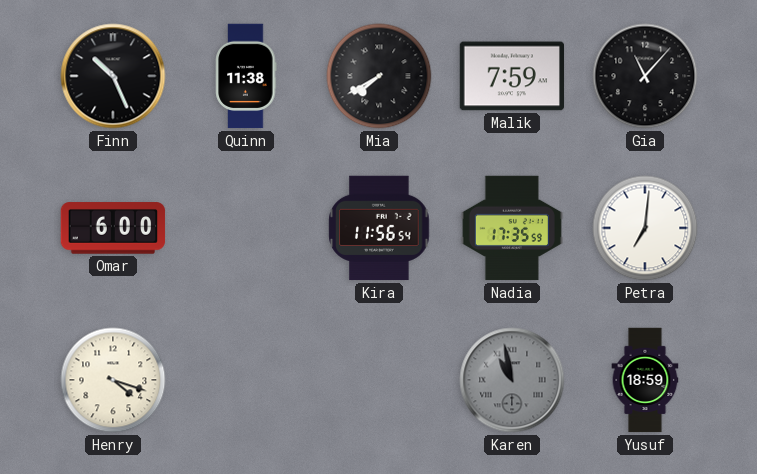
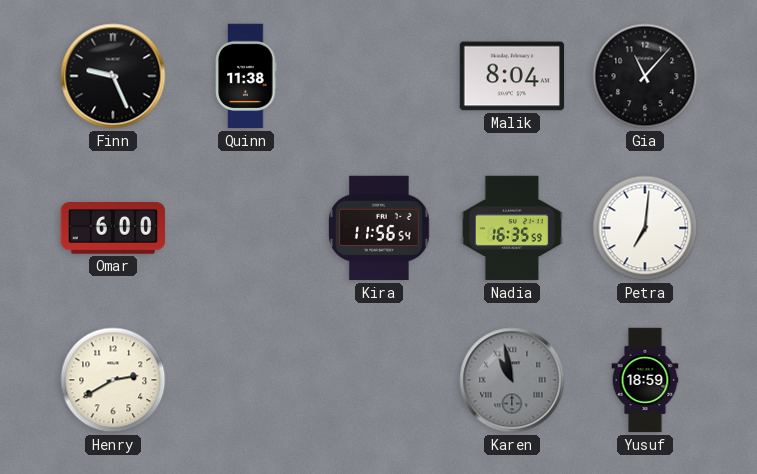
Finn: 10:26 -> 9:26
Mia: 7:40 -> none
Malik: 7:59 -> 8:04
Nadia: 17:35 -> 16:35
Henry: 4:18 -> 2:40
